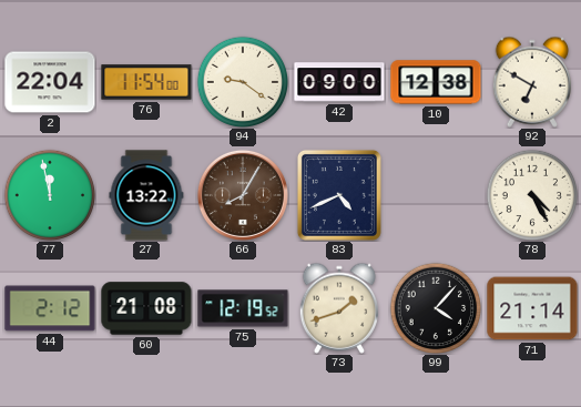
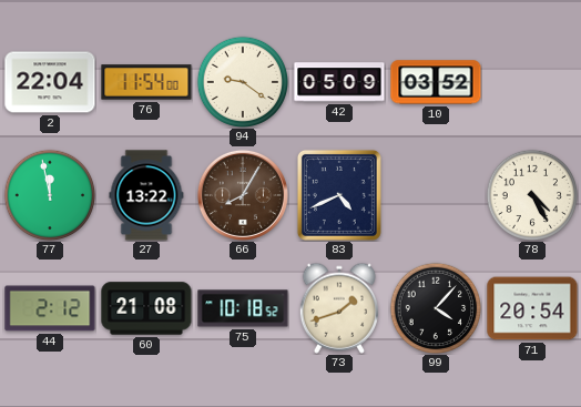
42: 09:00 -> 05:09
10: 12:38 -> 03:52
92: 6:50 -> none
75: 12:19 -> 10:18
71: 21:14 -> 20:54
